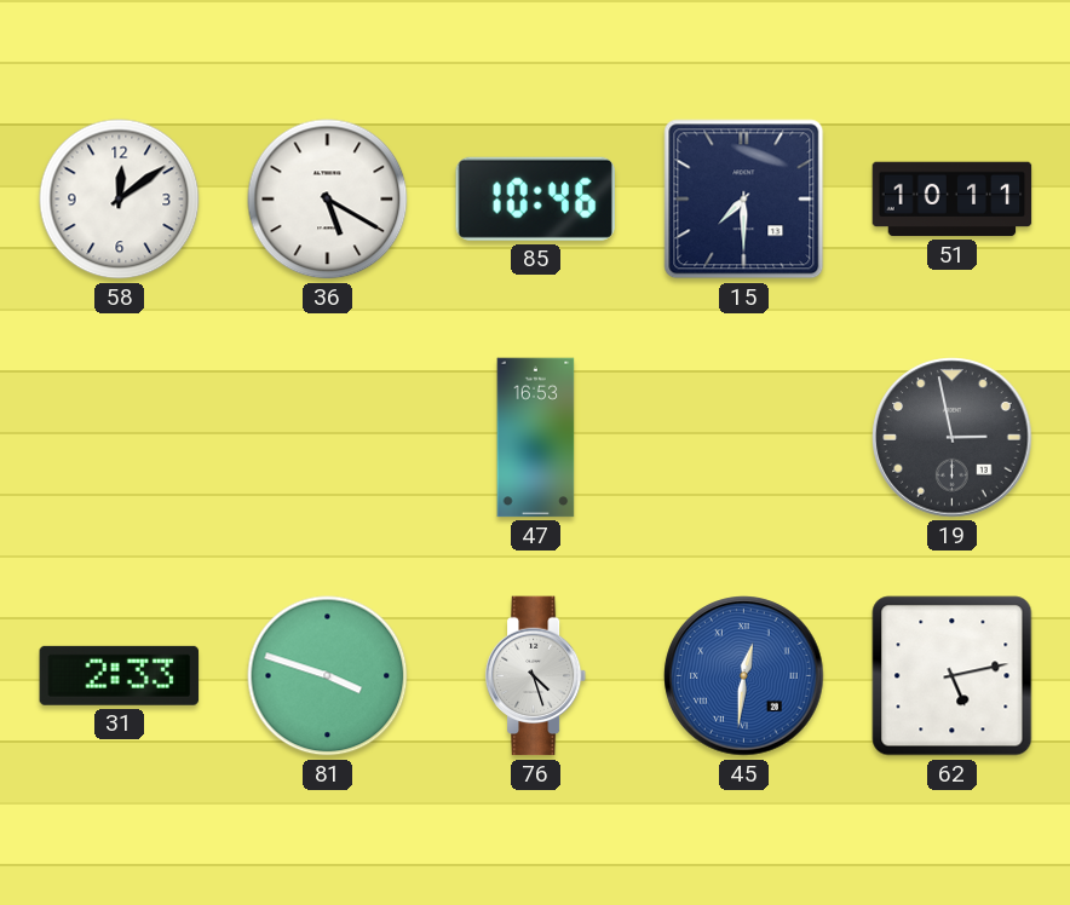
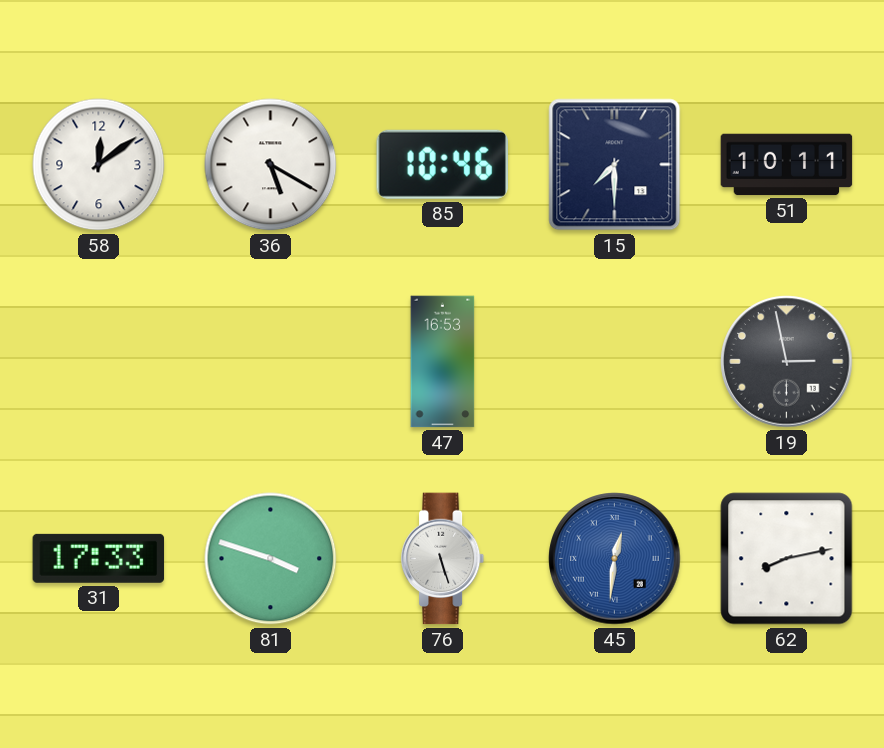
31: 2:33 -> 17:33
76: 4:27 -> 5:27
62: 5:13 -> 8:13
